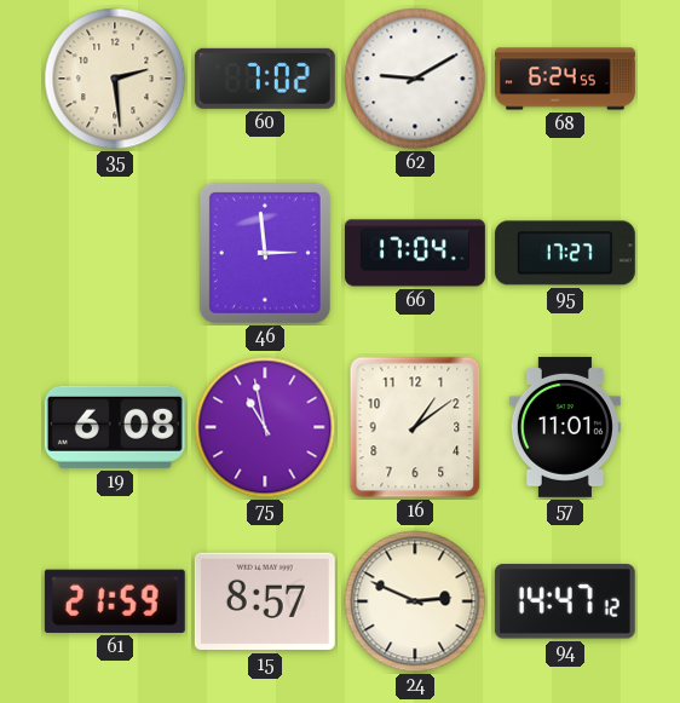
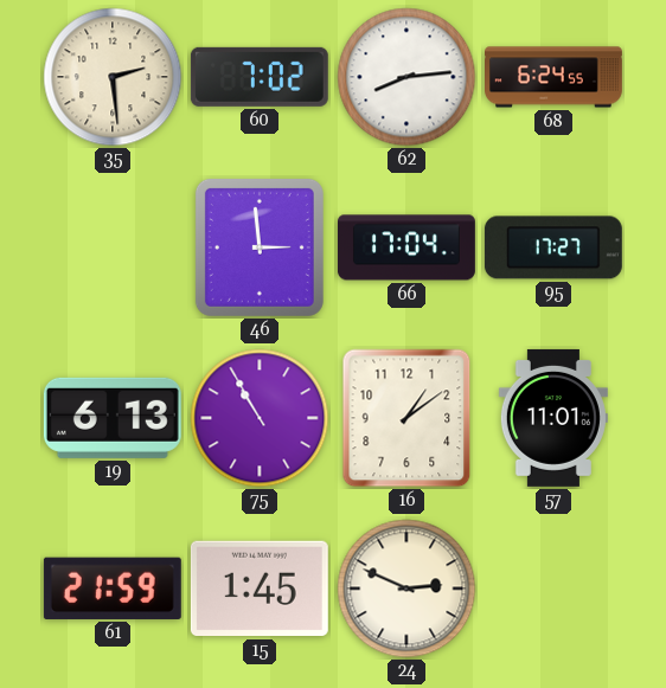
62: 9:10 -> 8:14
19: 6:08 -> 6:13
75: 10:58 -> 10:55
15: 8:57 -> 1:45
94: 14:47 -> none
